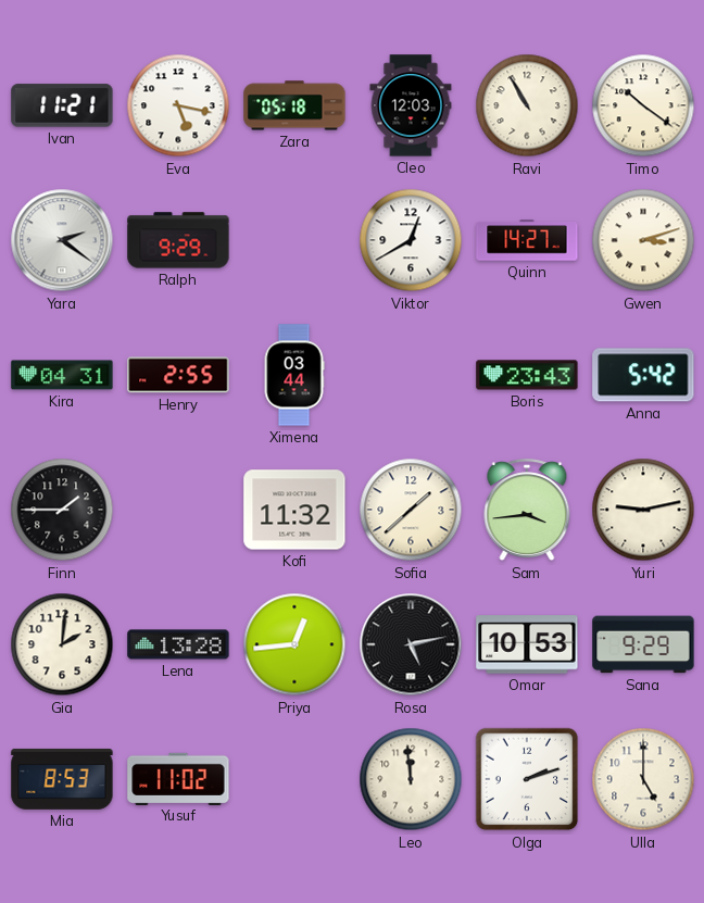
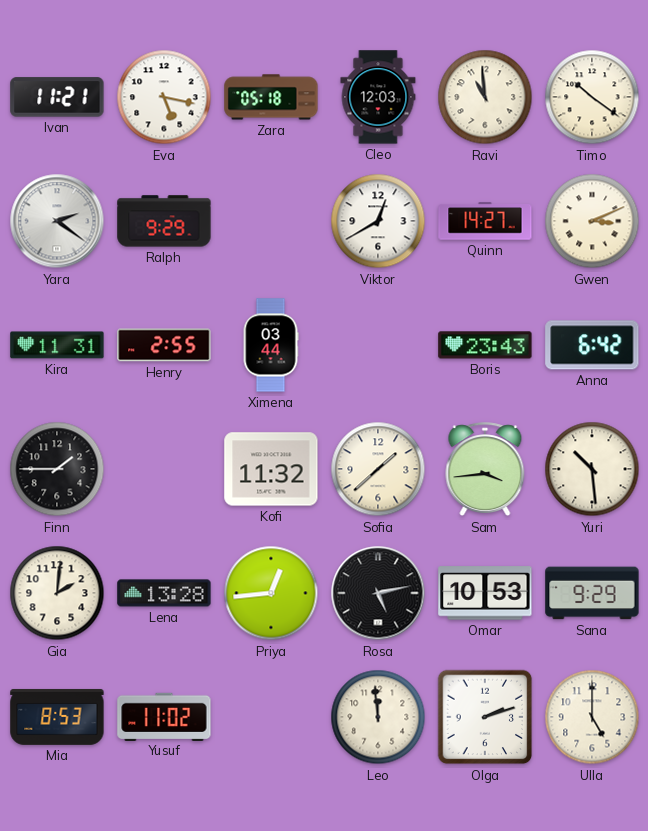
Ravi: 10:55 -> 10:59
Gwen: 3:12 -> 3:11
Kira: 04:31 -> 11:31
Anna: 5:42 -> 6:42
Yuri: 9:13 -> 10:29
